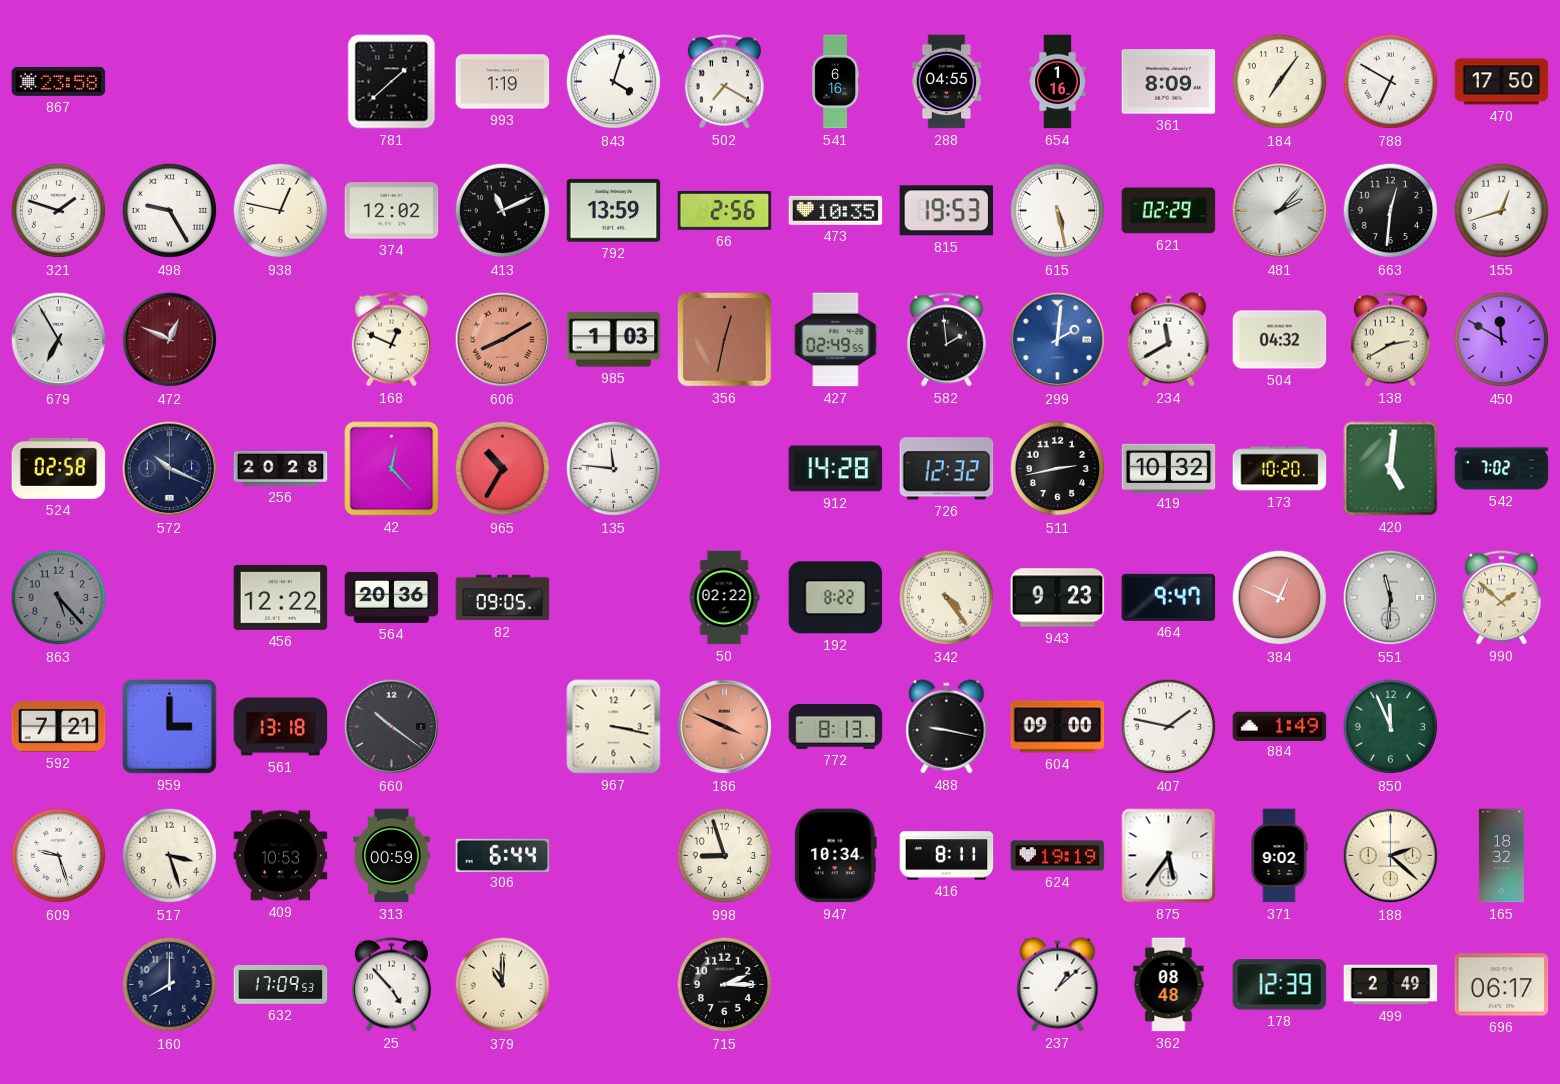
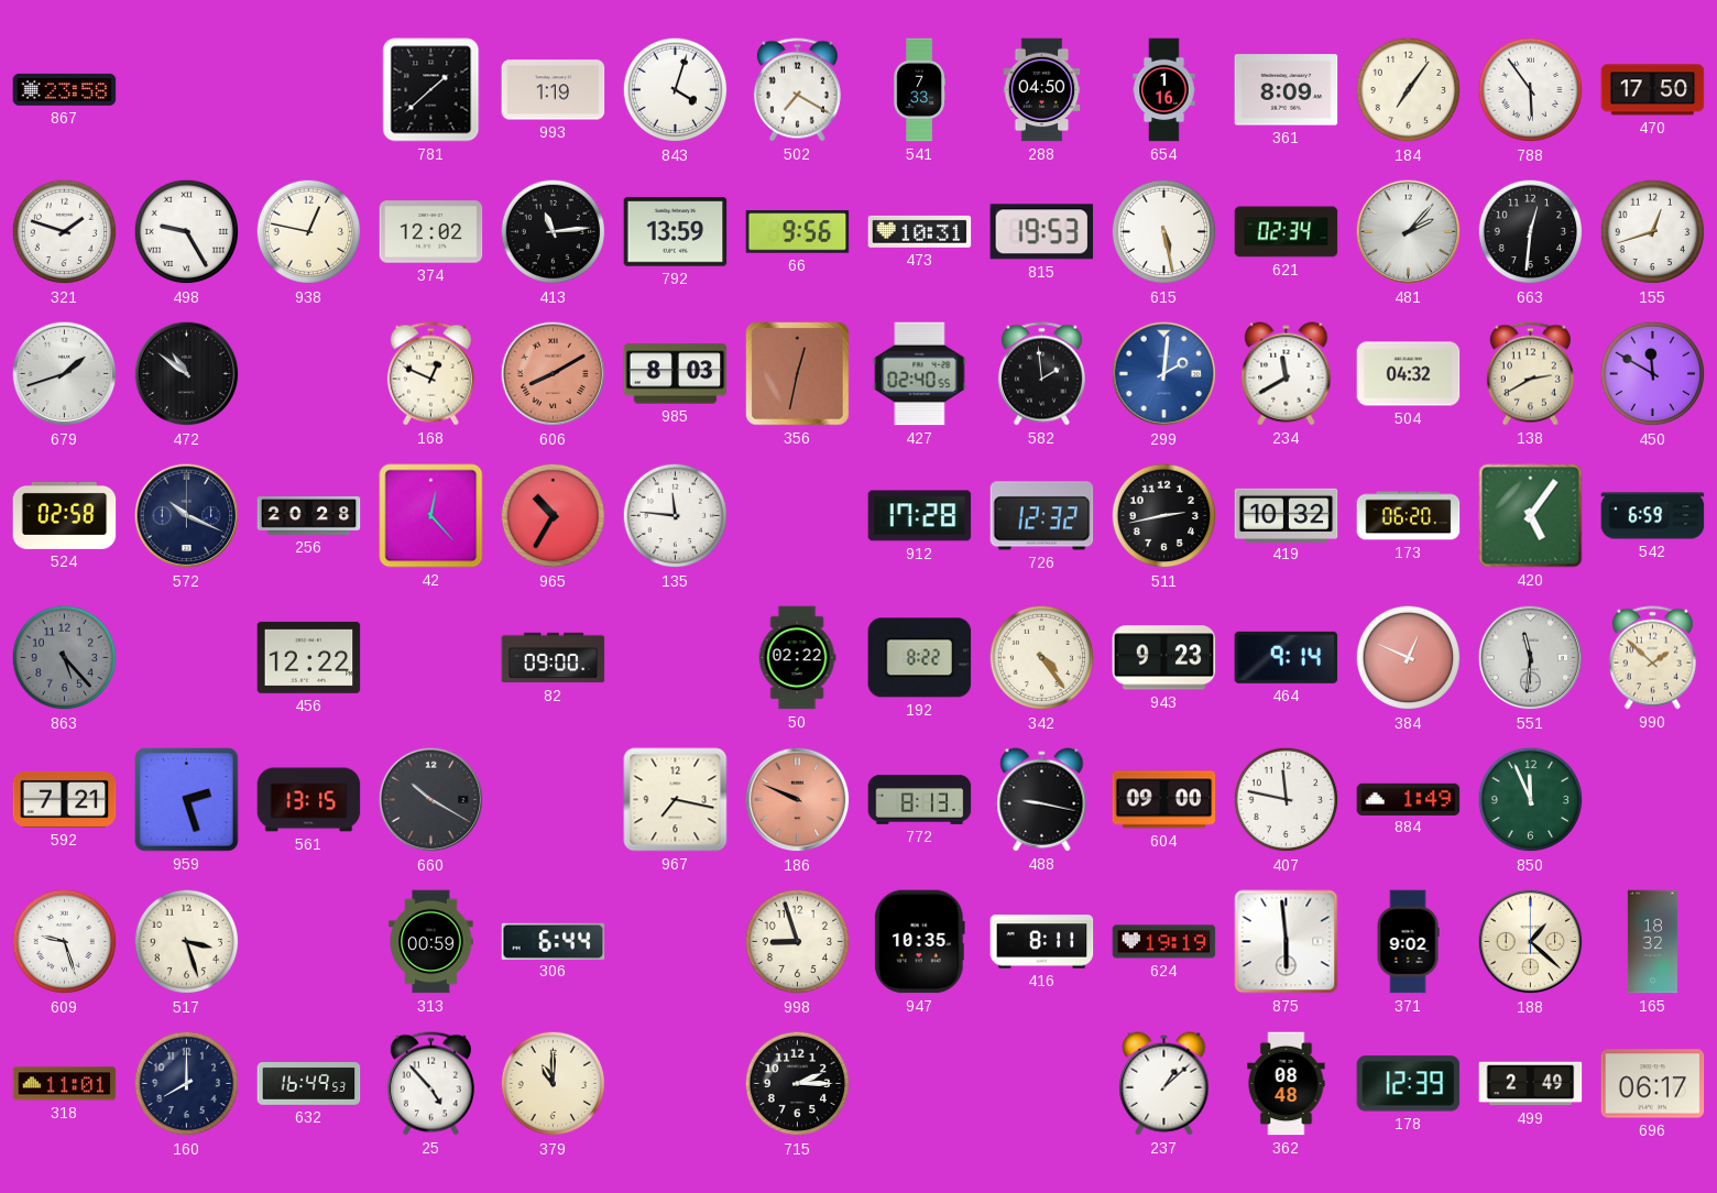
541: 6:16 -> 7:33
288: 04:55 -> 04:50
788: 6:50 -> 5:54
413: 11:11 -> 11:14
66: 2:56 -> 9:56
473: 10:35 -> 10:31
621: 02:29 -> 02:34
679: 6:55 -> 1:42
472: 12:49 -> 10:51
472 dial: burgundy -> black
985: 1:03 -> 8:03
427: 02:49 -> 02:40
912: 14:28 -> 17:28
173: 10:20 -> 06:20
420: 5:01 -> 5:06
542: 7:02 -> 6:59
564: 20:36 -> none
82: 09:05 -> 09:00
464: 9:47 -> 9:14
959: 3:00 -> 2:27
561: 13:18 -> 13:15
660: 10:21 -> 10:20
967: 3:17 -> 7:17
186: 3:49 -> 9:49
407: 1:47 -> 11:47
409: 10:53 -> none
947: 10:34 -> 10:35
875: 5:36 -> 5:59
188: 2:22 -> 1:22
318: none -> 11:01
632: 17:09 -> 16:49
